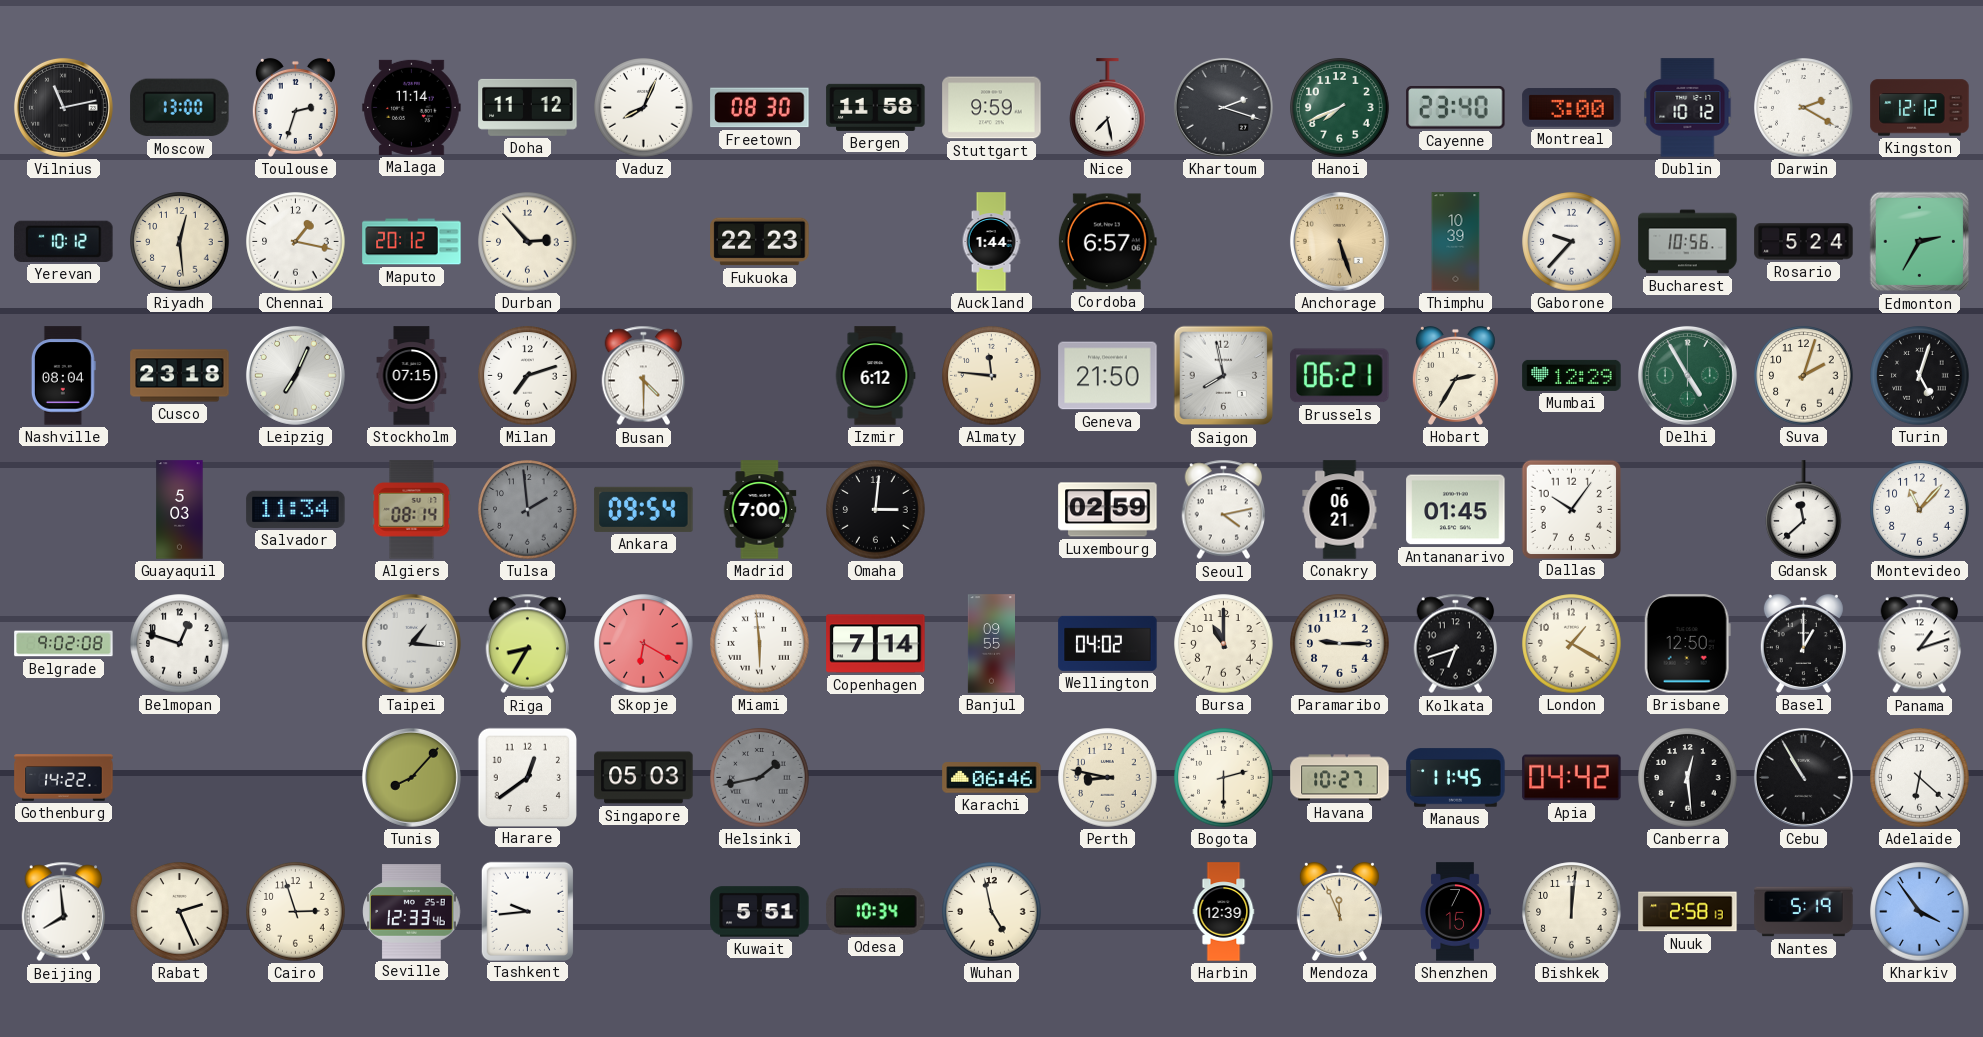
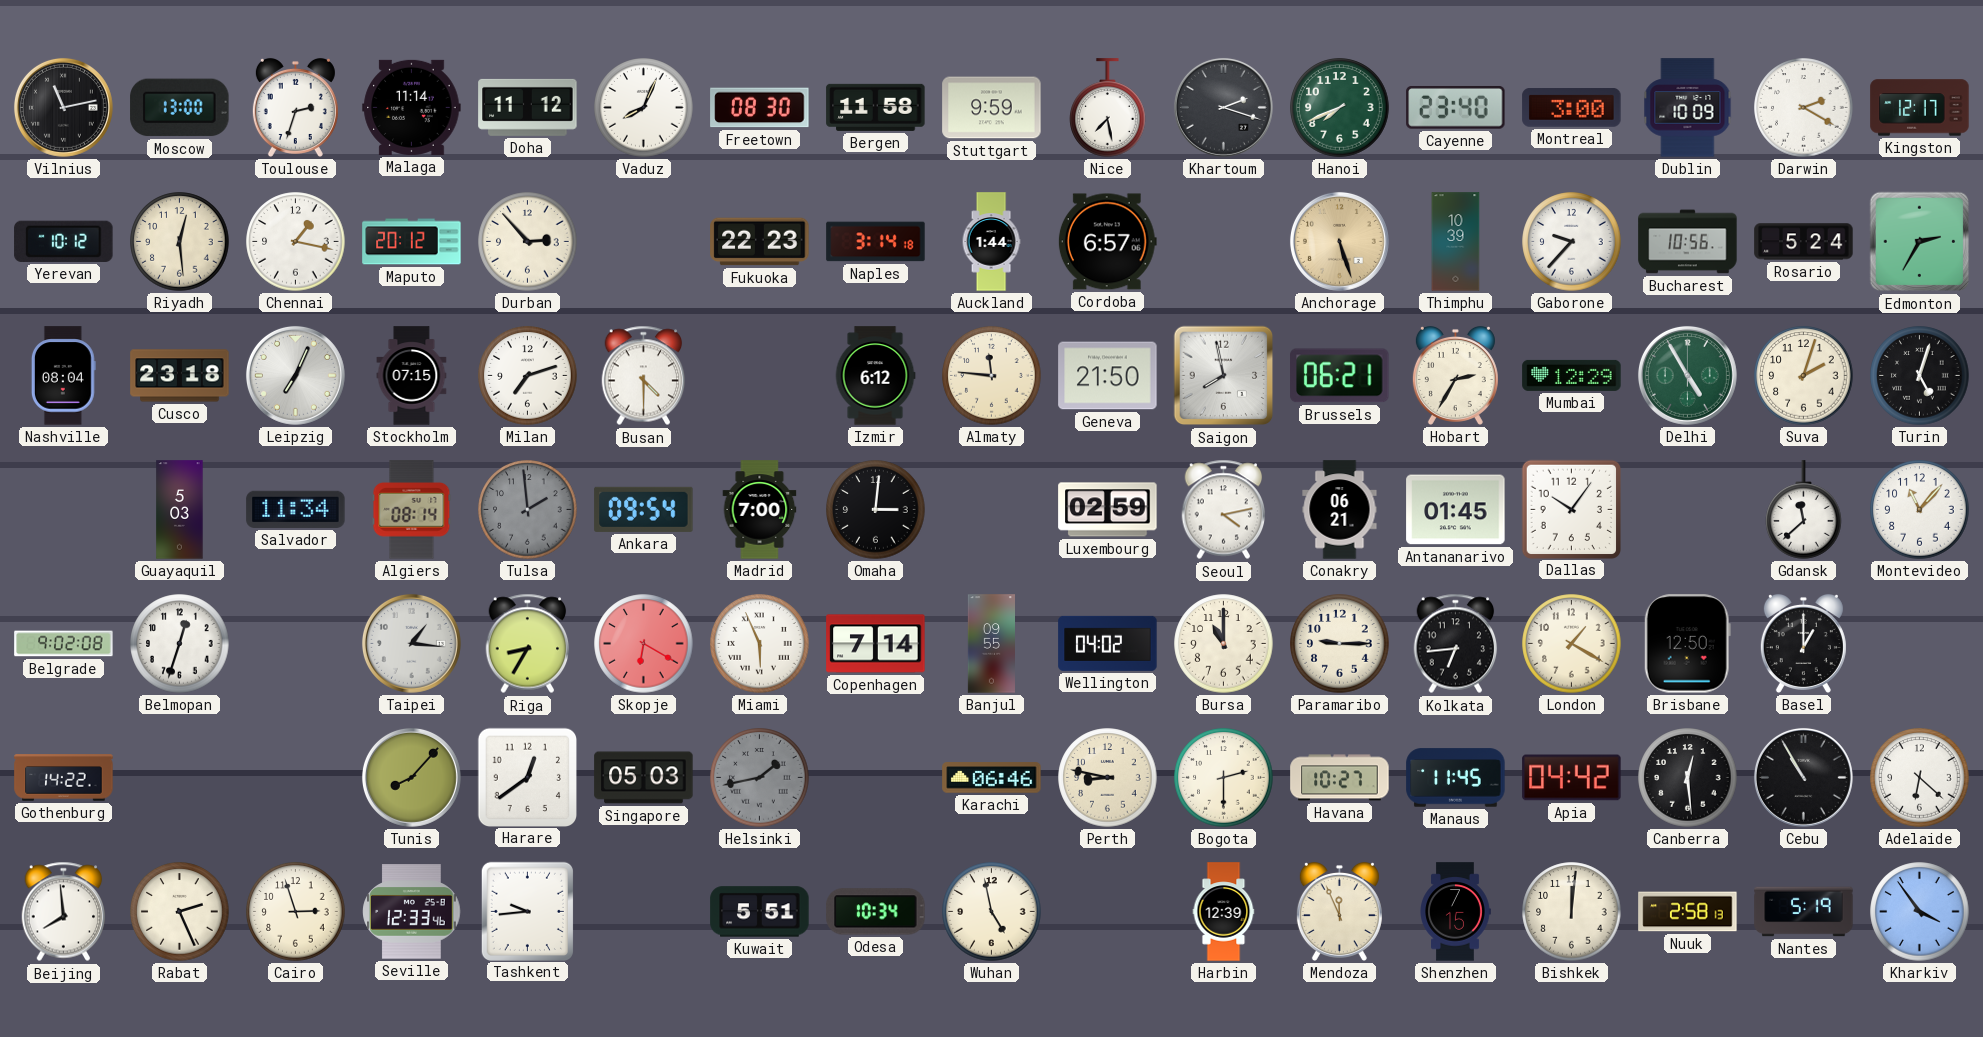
Dublin: 10:12 -> 10:09
Kingston: 12:12 -> 12:17
Naples: none -> 3:14
Belmopan: 12:48 -> 12:33
Miami: 5:59 -> 5:56
Kolkata: 6:42 -> 6:44
Panama: 1:12 -> none
